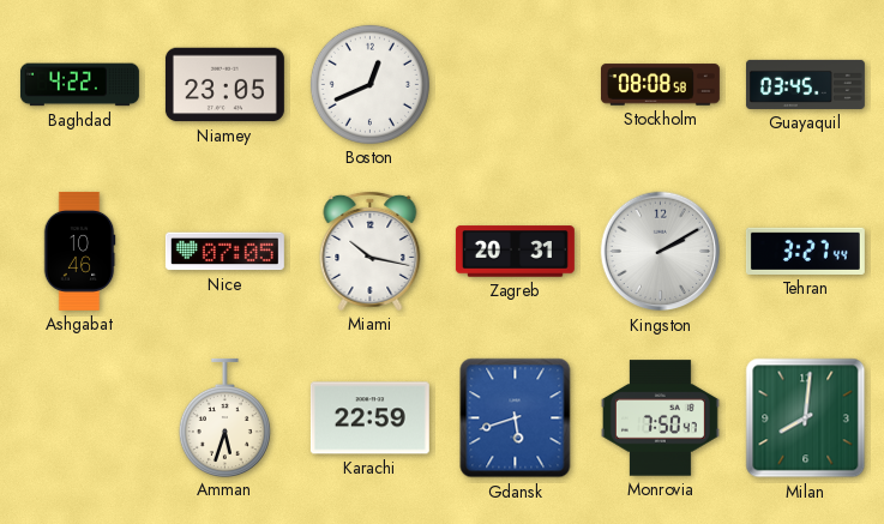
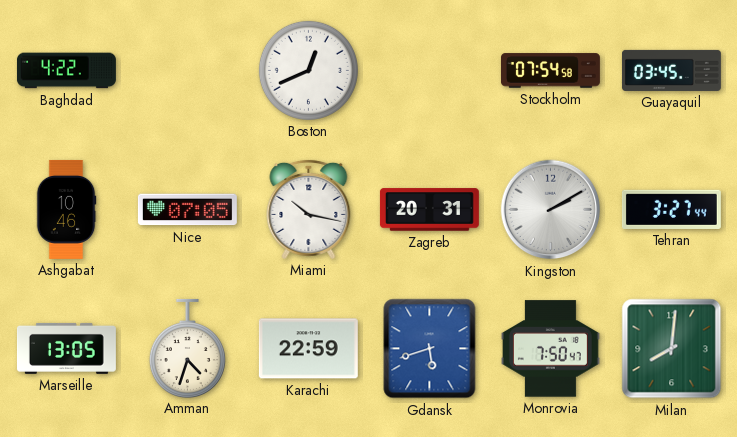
Niamey: 23:05 -> none
Stockholm: 08:08 -> 07:54
Marseille: none -> 13:05
Amman: 5:33 -> 4:33
